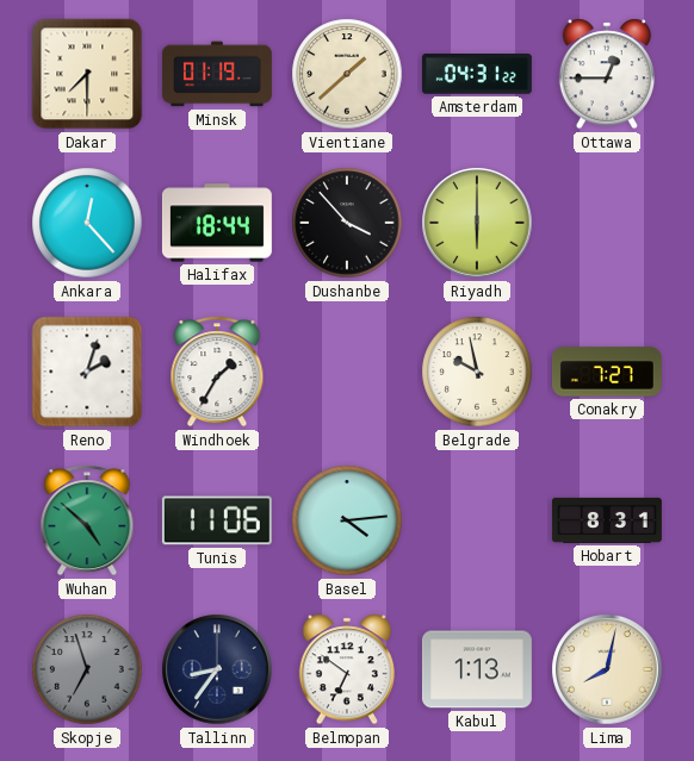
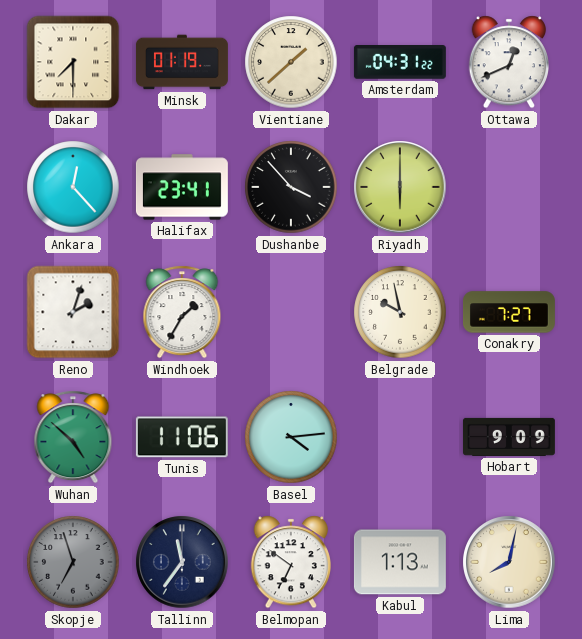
Ottawa: 12:45 -> 12:41
Halifax: 18:44 -> 23:41
Hobart: 8:31 -> 9:09
Tallinn: 8:36 -> 11:36
